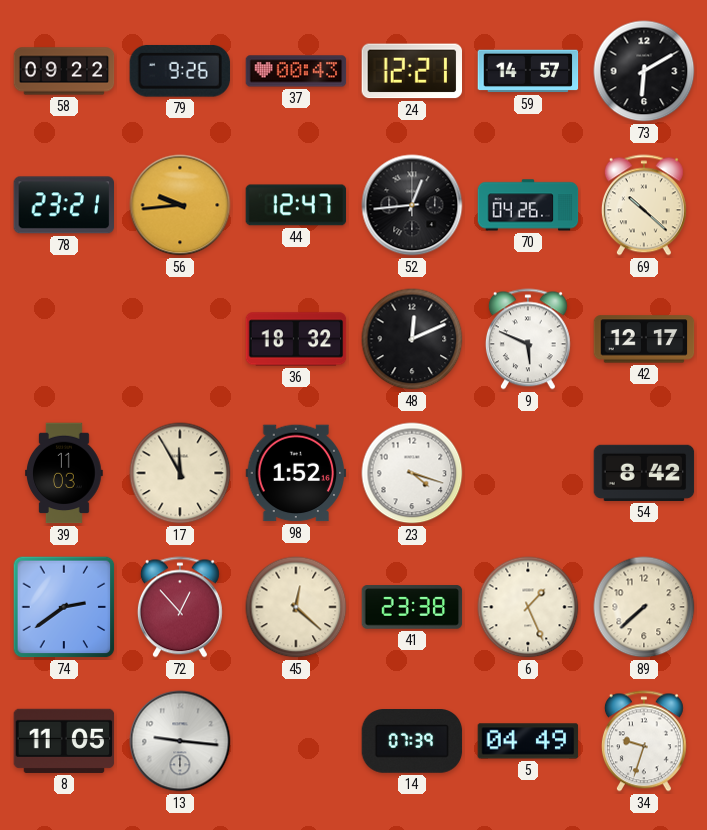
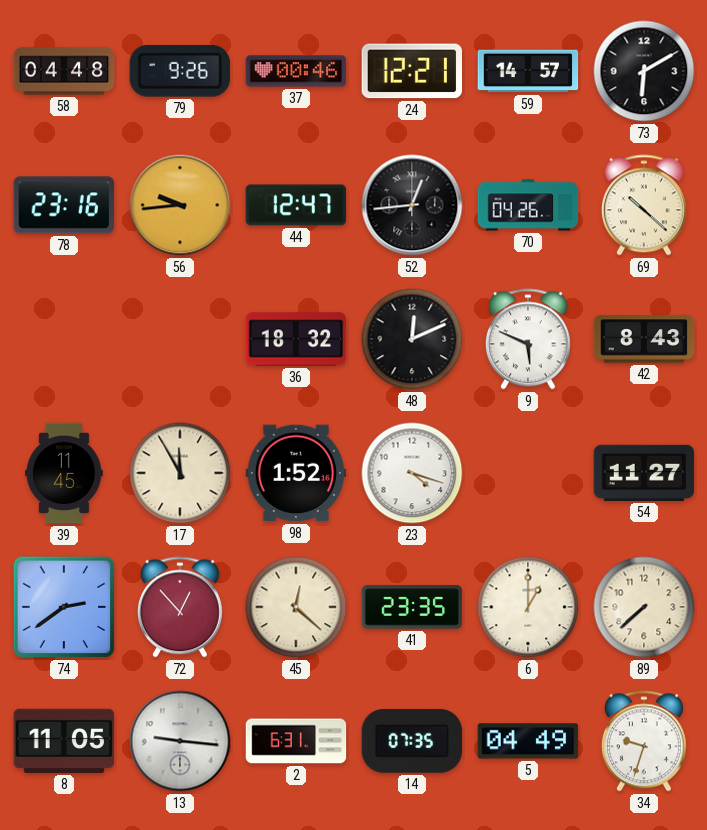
58: 09:22 -> 04:48
37: 00:43 -> 00:46
78: 23:21 -> 23:16
42: 12:17 -> 8:43
39: 11:03 -> 11:45
54: 8:42 -> 11:27
41: 23:38 -> 23:35
6: 1:26 -> 1:00
2: none -> 6:31
14: 07:39 -> 07:35
